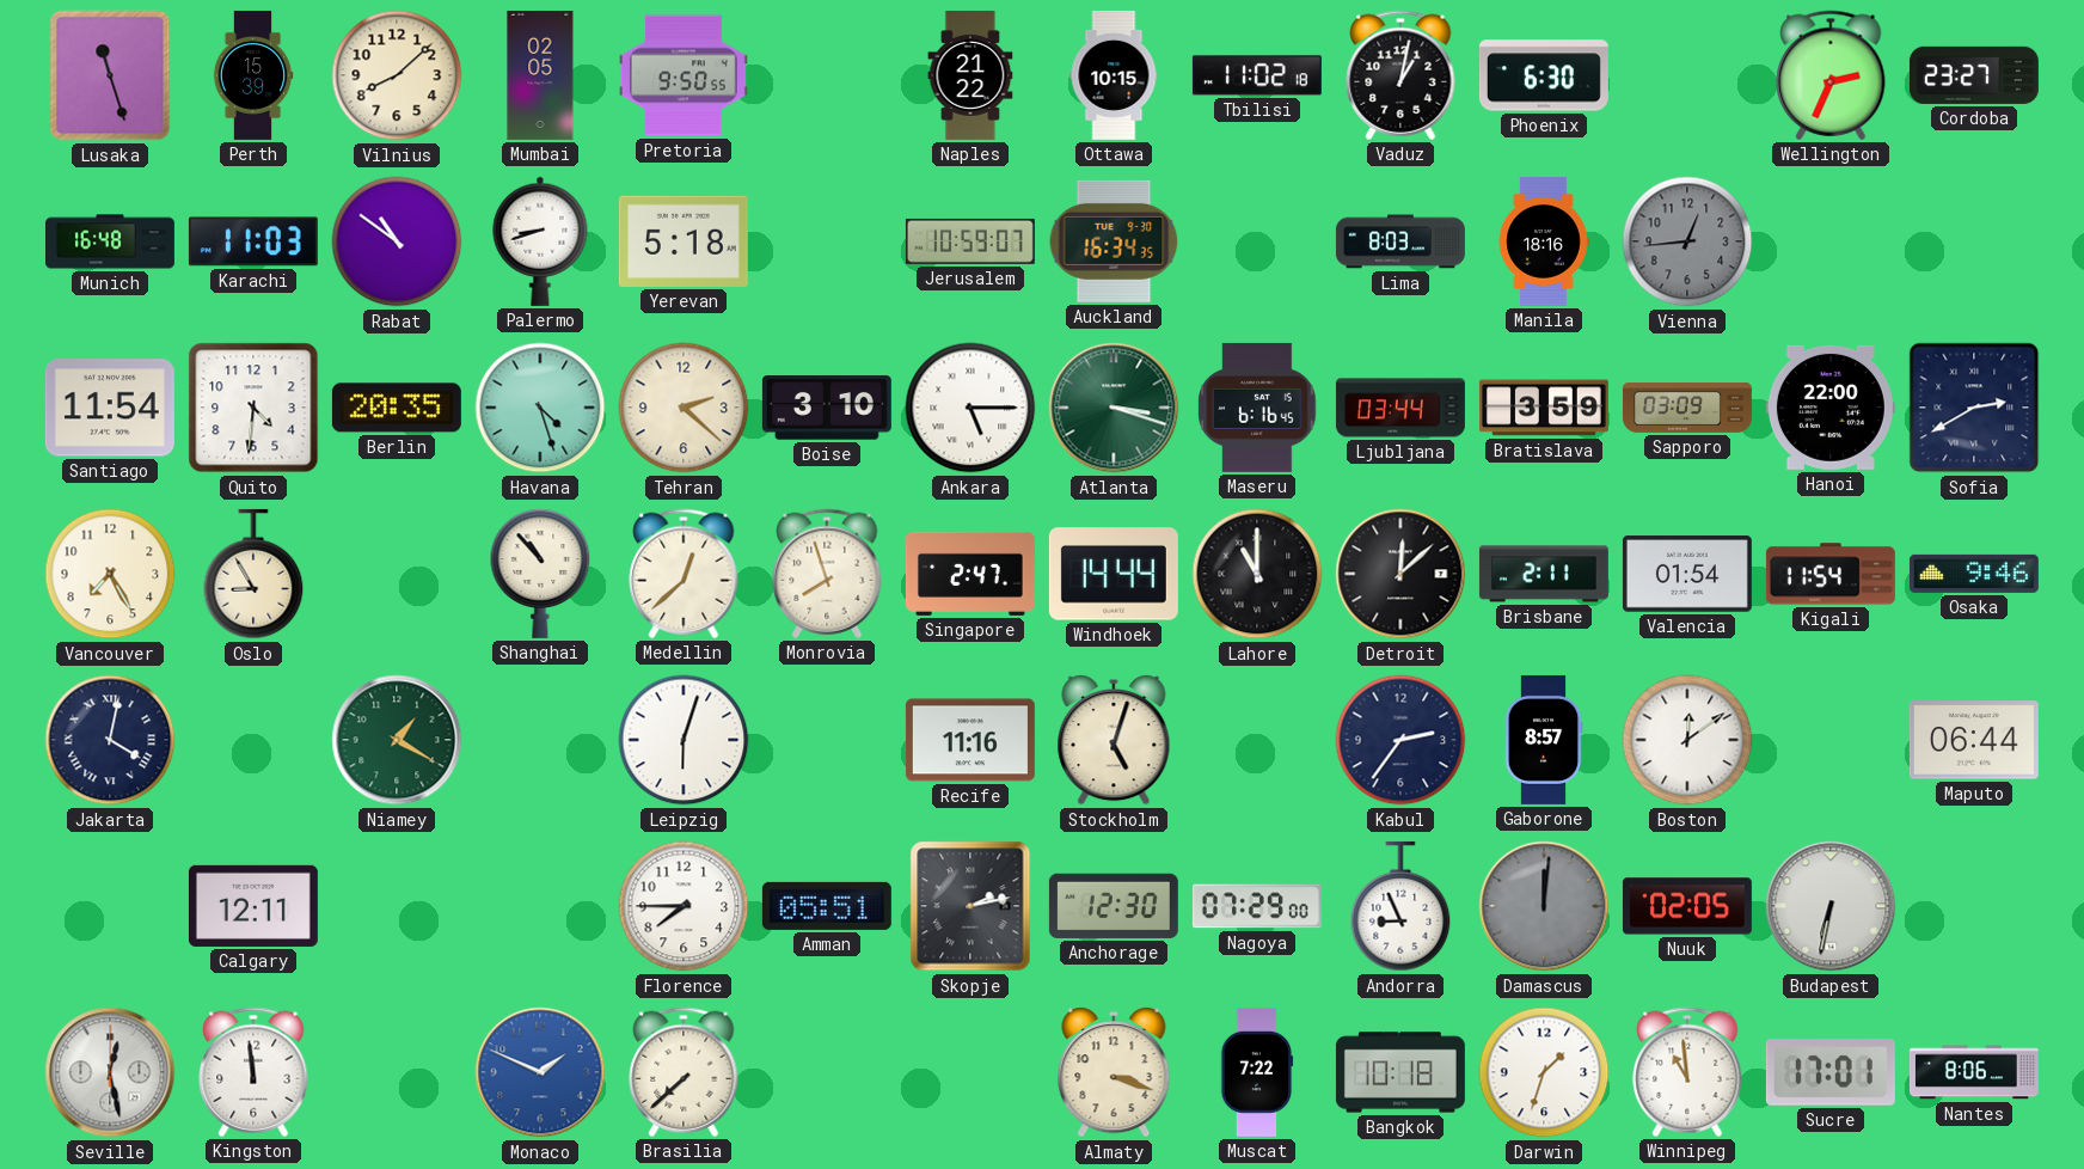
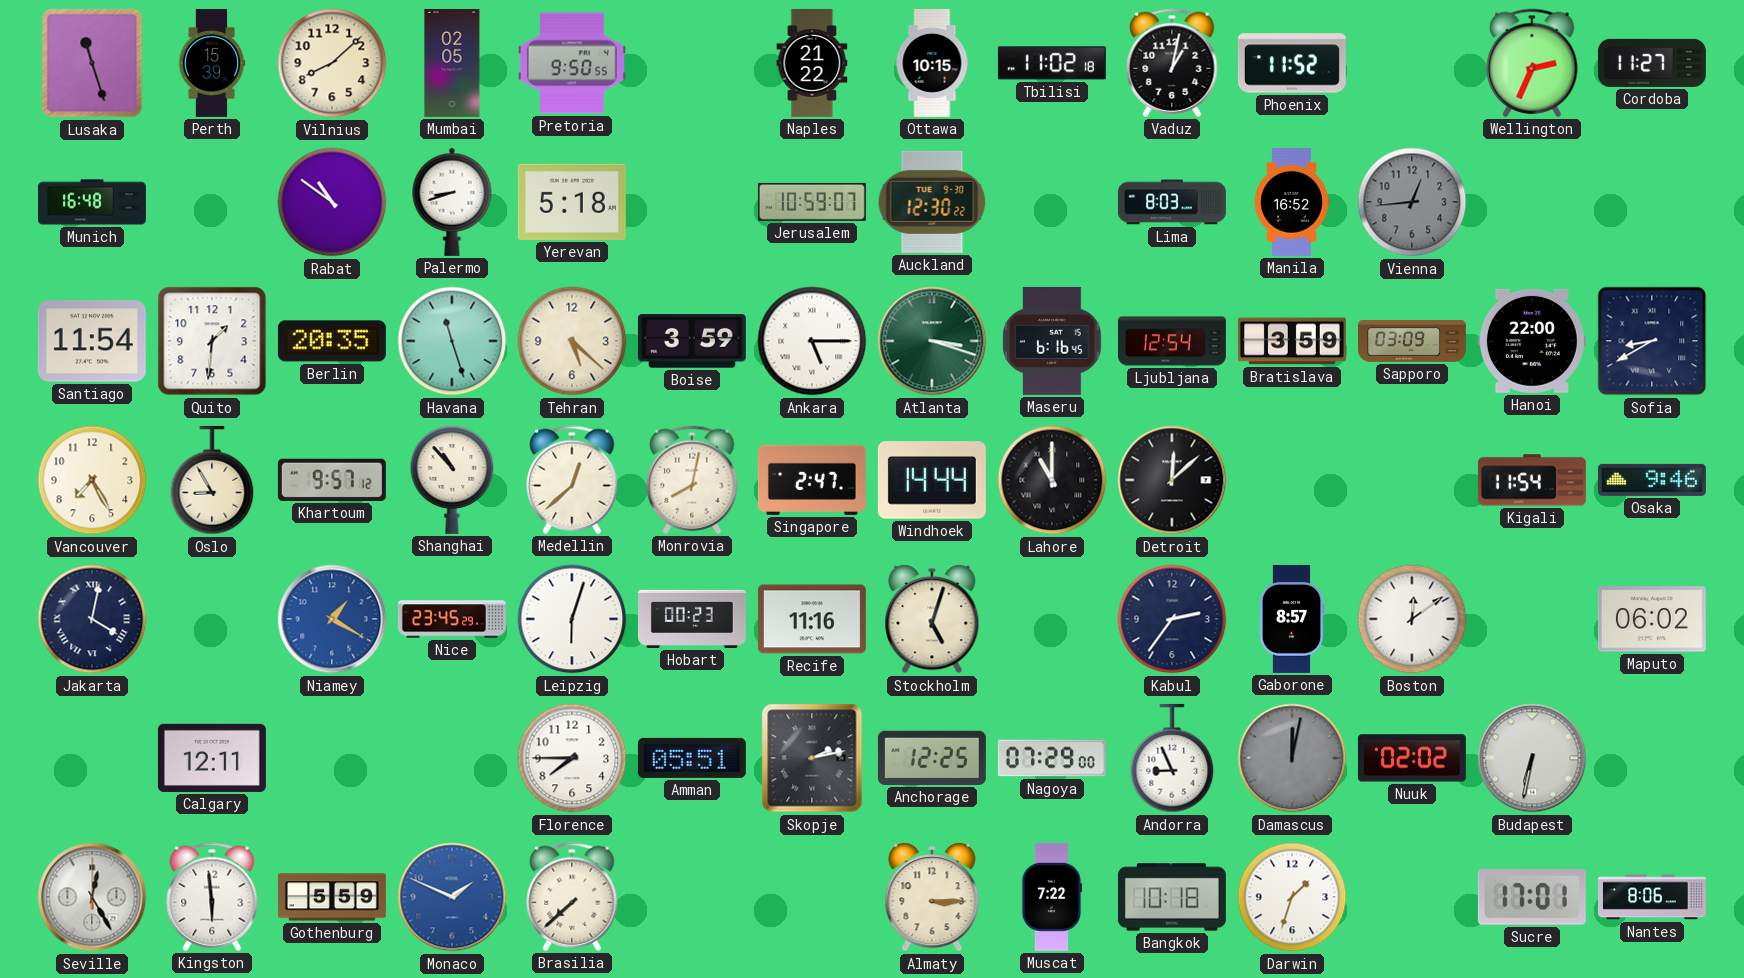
Phoenix: 6:30 -> 11:52
Cordoba: 23:27 -> 11:27
Karachi: 11:03 -> none
Auckland: 16:34 -> 12:30
Manila: 18:16 -> 16:52
Quito: 4:31 -> 1:31
Havana: 4:27 -> 11:27
Tehran: 2:22 -> 5:22
Boise: 3:10 -> 3:59
Ljubljana: 03:44 -> 12:54
Sofia: 2:40 -> 8:40
Khartoum: none -> 9:57
Monrovia: 7:57 -> 8:02
Brisbane: 2:11 -> none
Valencia: 01:54 -> none
Niamey dial: green -> blue
Nice: none -> 23:45
Hobart: none -> 00:23
Maputo: 06:44 -> 06:02
Anchorage: 12:30 -> 12:25
Damascus: 12:01 -> 12:02
Nuuk: 02:05 -> 02:02
Seville: 12:28 -> 12:25
Kingston: 11:59 -> 5:59
Gothenburg: none -> 5:59
Almaty: 3:18 -> 3:15
Winnipeg: 10:59 -> none
